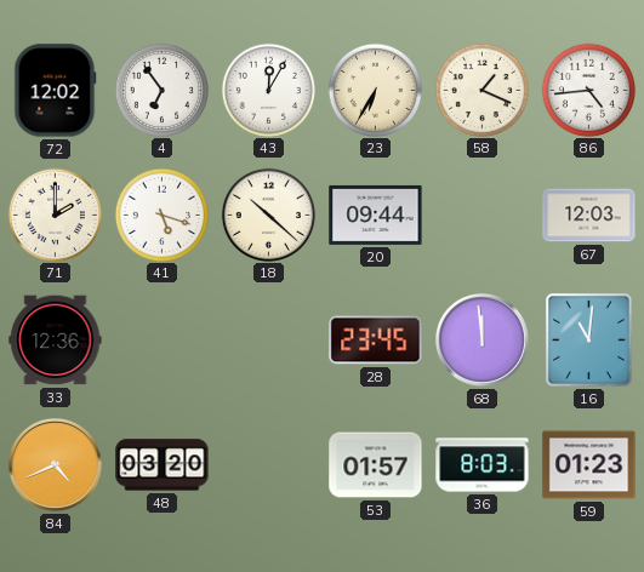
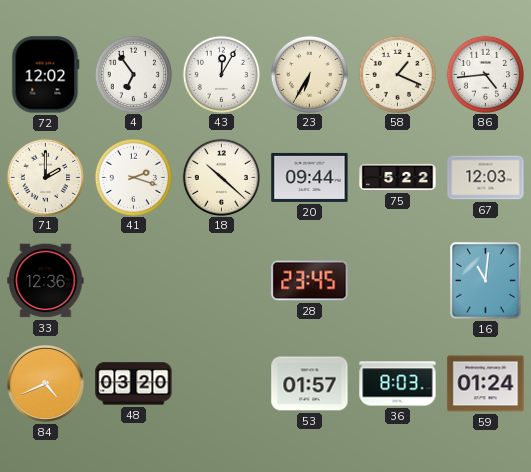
41: 5:18 -> 2:18
75: none -> 5:22
68: 11:59 -> none
59: 01:23 -> 01:24
